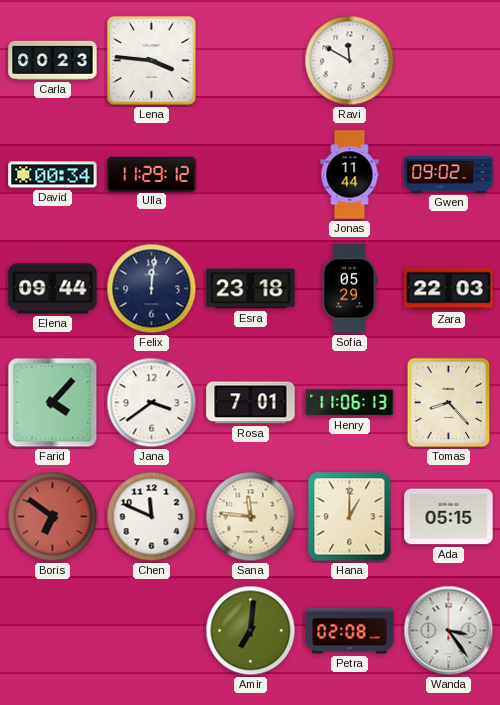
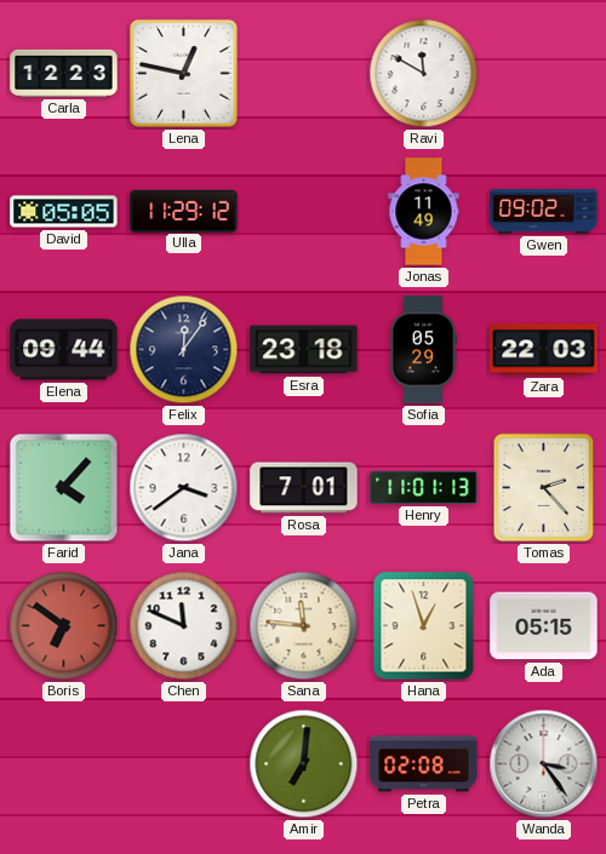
Carla: 00:23 -> 12:23
Lena: 3:46 -> 12:47
David: 00:34 -> 05:05
Jonas: 11:44 -> 11:49
Felix: 12:01 -> 12:06
Henry: 11:06 -> 11:01
Tomas: 8:23 -> 2:23
Hana: 1:00 -> 12:57
